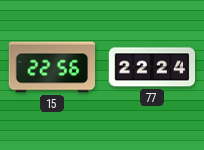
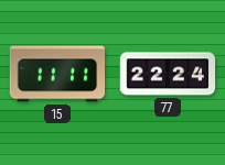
15: 22:56 -> 11:11
